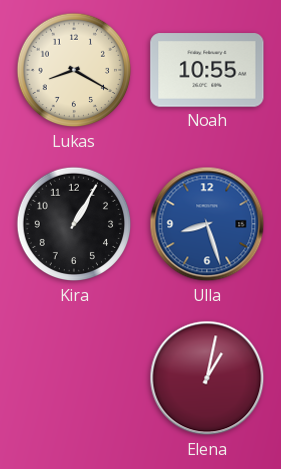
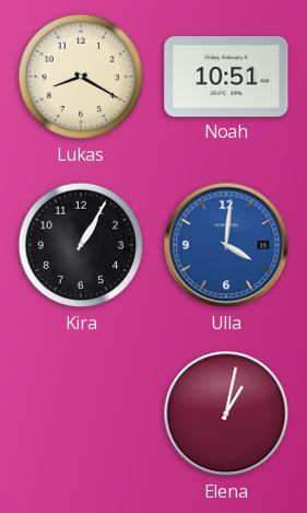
Noah: 10:55 -> 10:51
Ulla: 8:27 -> 4:01
